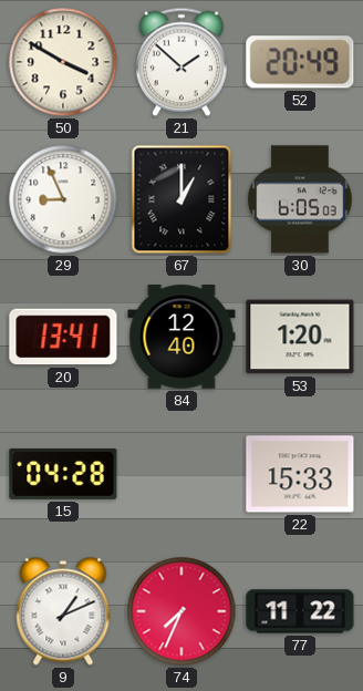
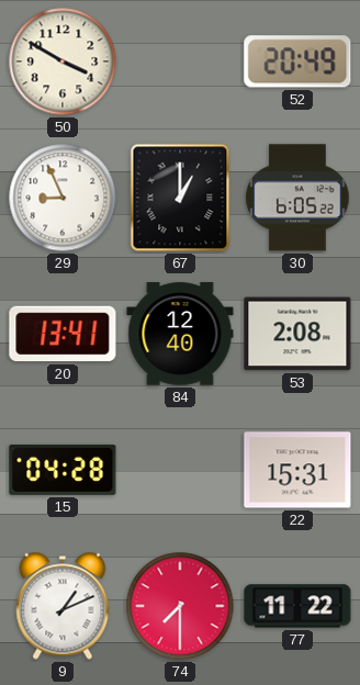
21: 1:52 -> none
30: 6:05:03 -> 6:05:22
53: 1:20 -> 2:08
22: 15:33 -> 15:31
74: 7:34 -> 7:30
